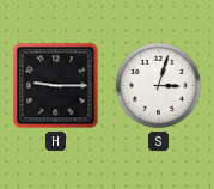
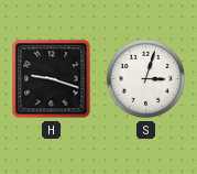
H: 9:15 -> 9:18
